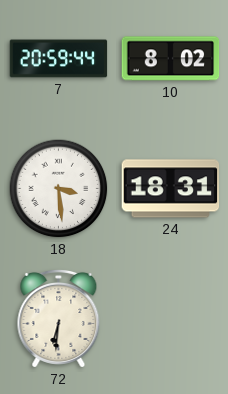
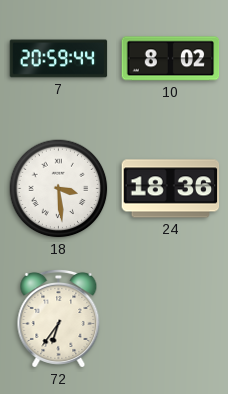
24: 18:31 -> 18:36
72: 6:31 -> 6:36
